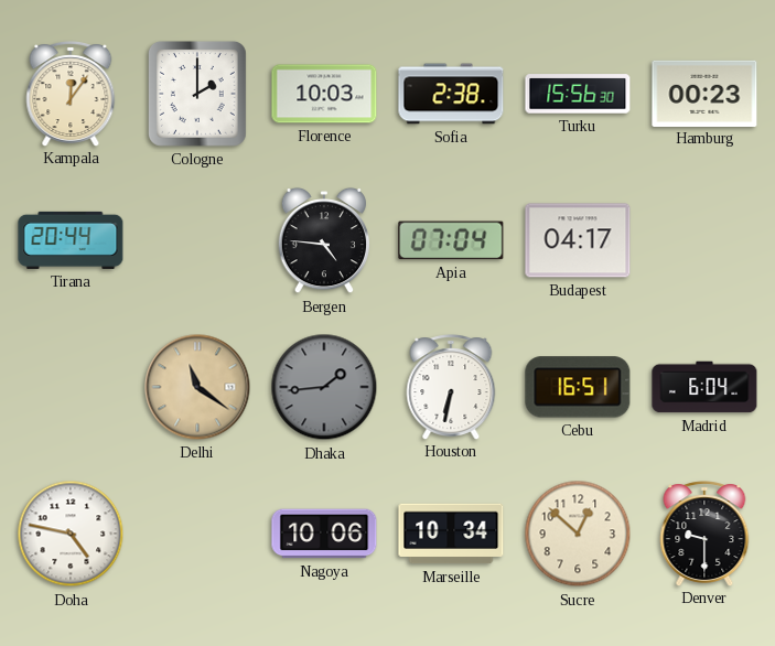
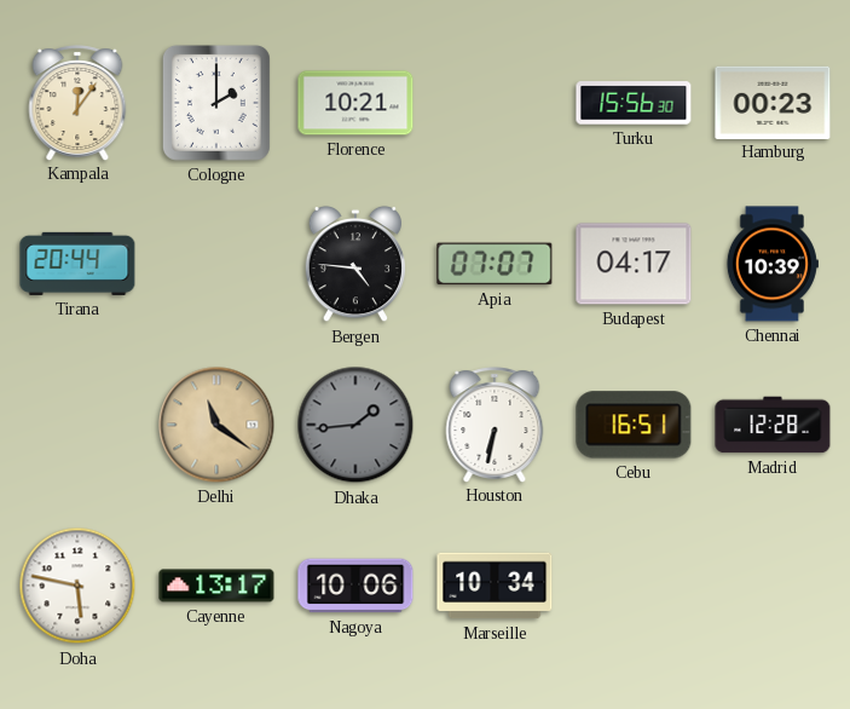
Florence: 10:03 -> 10:21
Sofia: 2:38 -> none
Apia: 07:04 -> 07:07
Chennai: none -> 10:39
Madrid: 6:04 -> 12:28
Doha: 4:47 -> 5:47
Cayenne: none -> 13:17
Sucre: 12:52 -> none
Denver: 9:30 -> none
